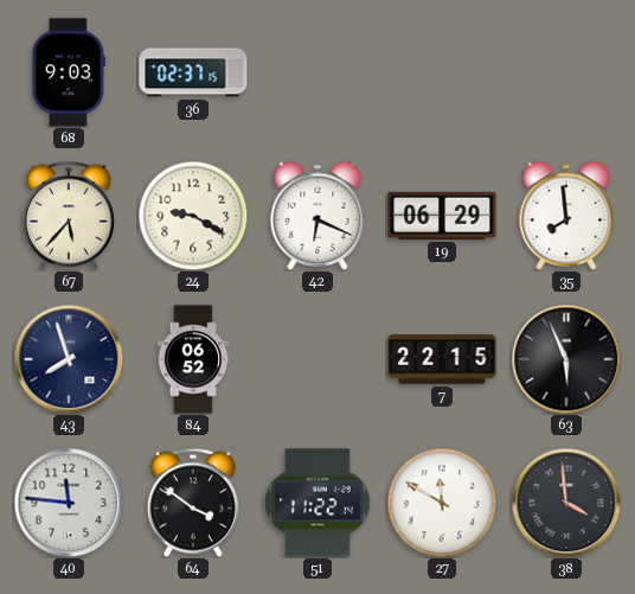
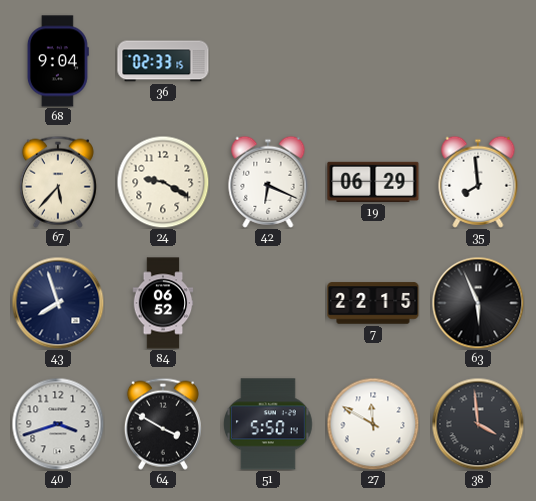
68: 9:03 -> 9:04
36: 02:37 -> 02:33
40: 11:46 -> 3:42
64: 3:51 -> 3:50
51: 11:22 -> 5:50
